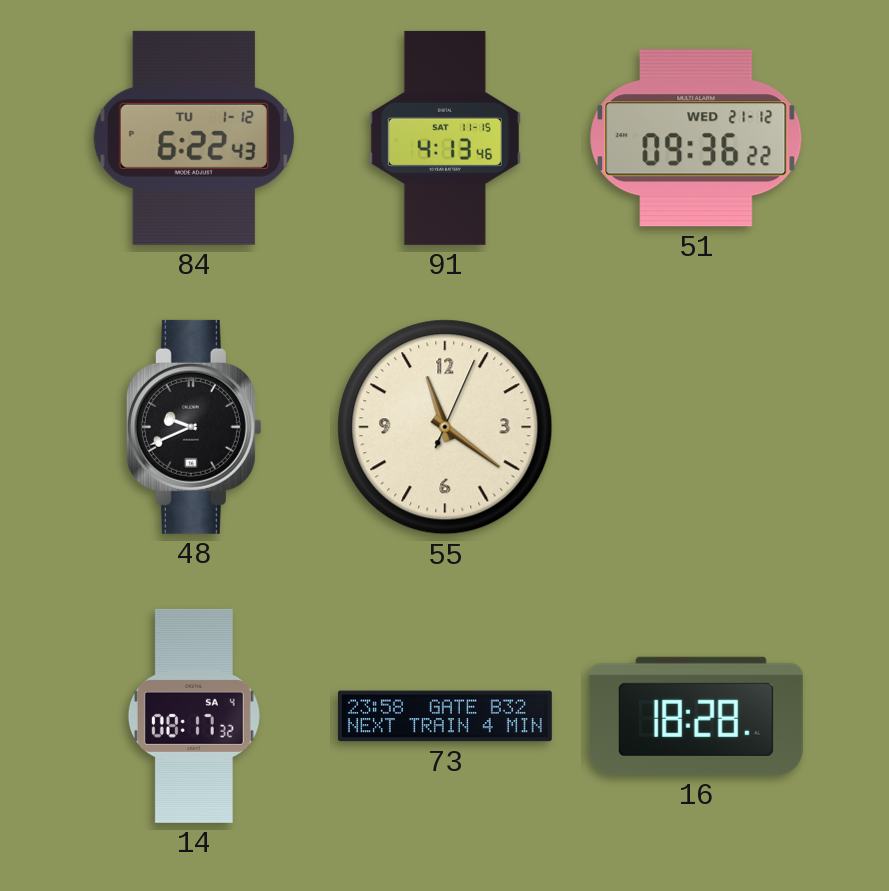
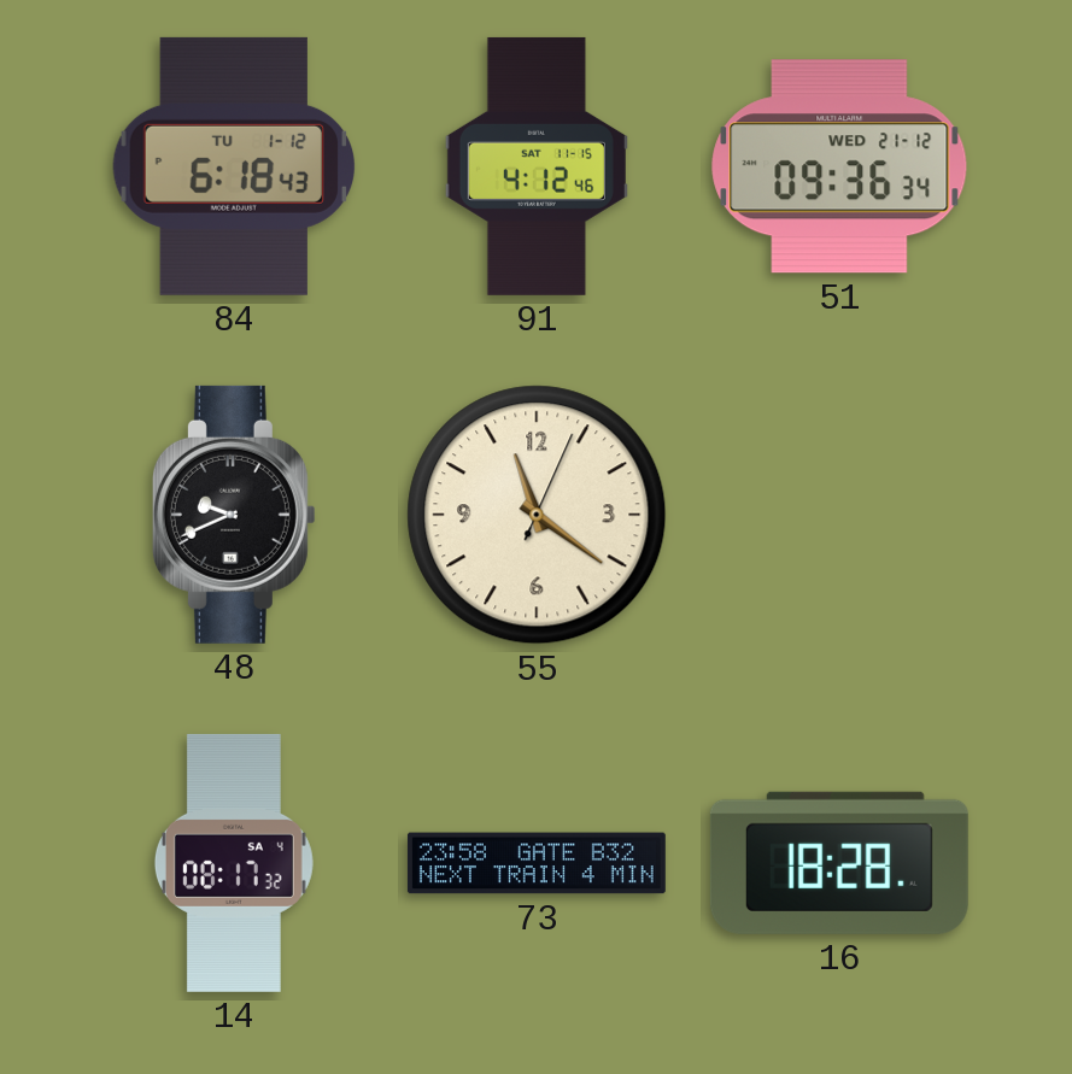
84: 6:22 -> 6:18
91: 4:13 -> 4:12
51: 09:36:22 -> 09:36:34
